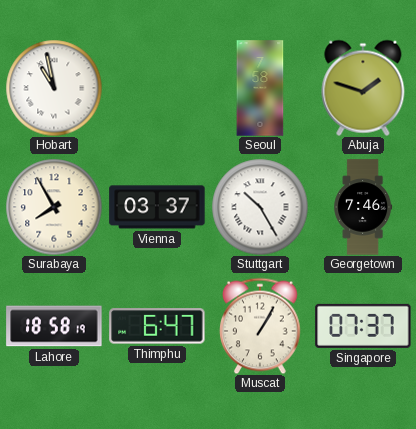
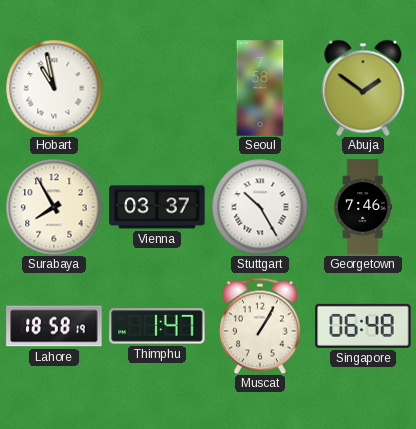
Abuja: 1:48 -> 1:51
Thimphu: 6:47 -> 1:47
Singapore: 07:37 -> 06:48
